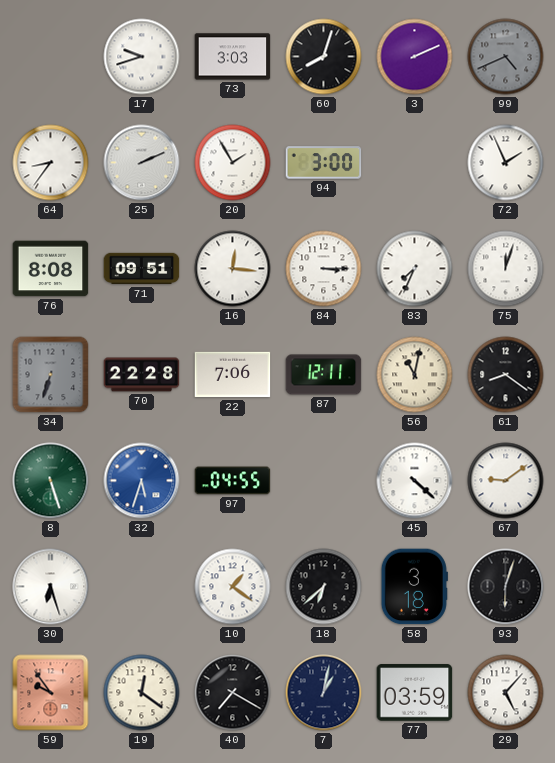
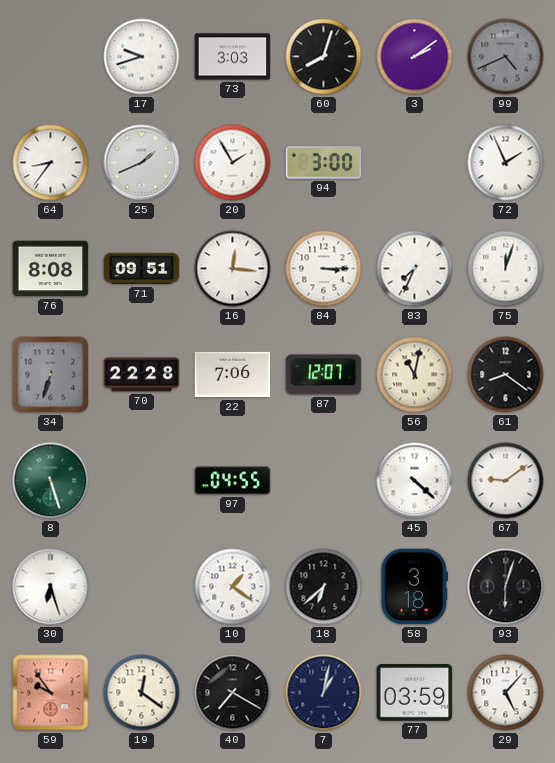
3: 2:11 -> 2:09
25: 2:11 -> 1:41
87: 12:11 -> 12:07
32: 5:33 -> none
